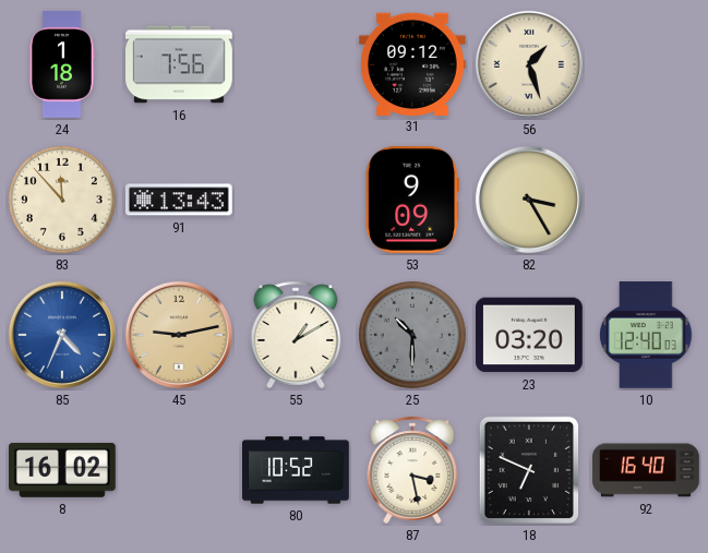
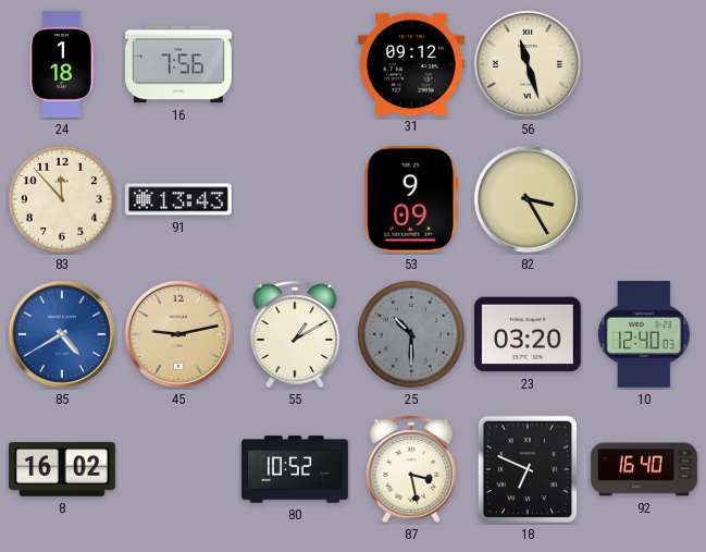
56: 1:27 -> 11:27
85: 4:34 -> 4:40
